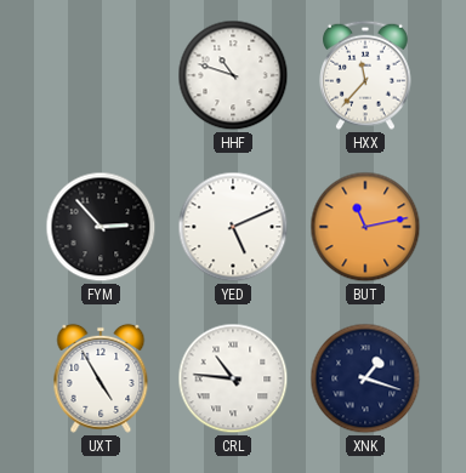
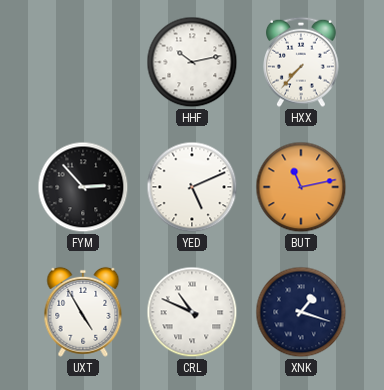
HHF: 10:48 -> 10:13
HXX: 11:37 -> 7:37
CRL: 10:46 -> 10:49
